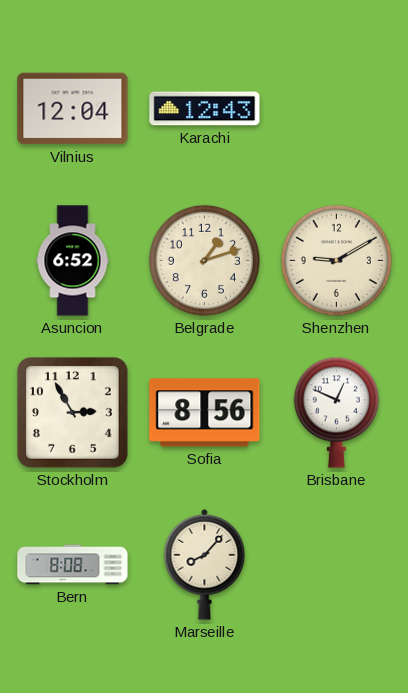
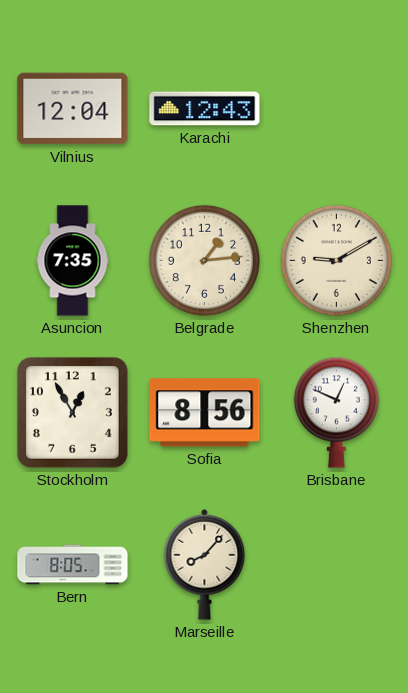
Asuncion: 6:52 -> 7:35
Belgrade: 1:12 -> 1:14
Stockholm: 2:55 -> 12:55
Bern: 8:08 -> 8:05
